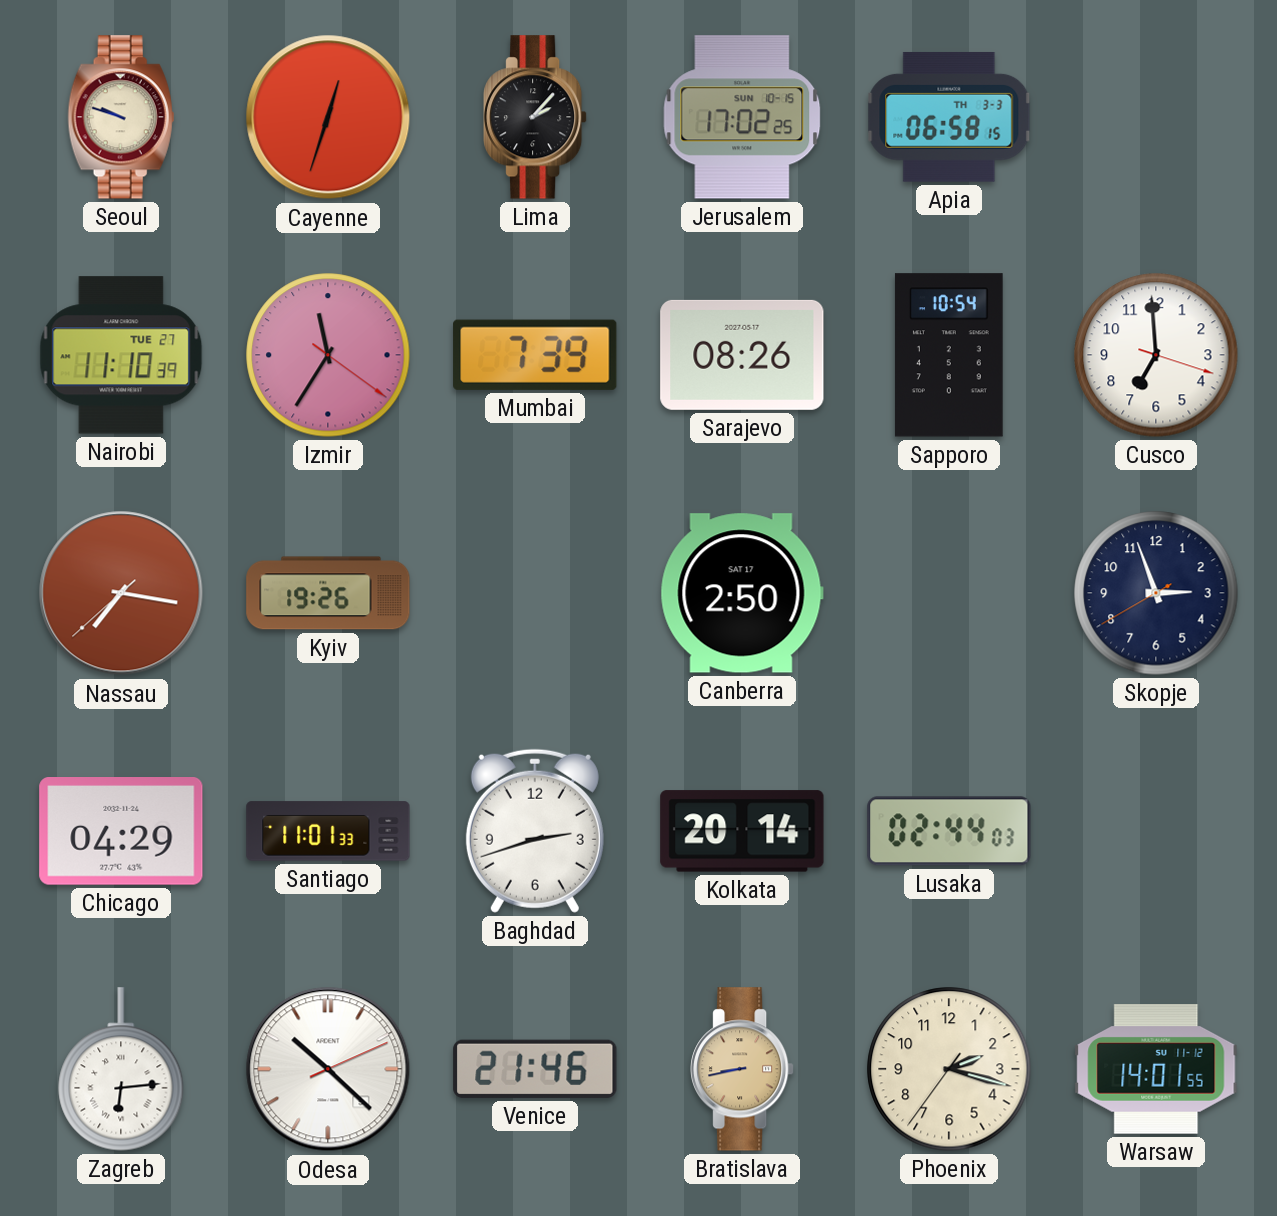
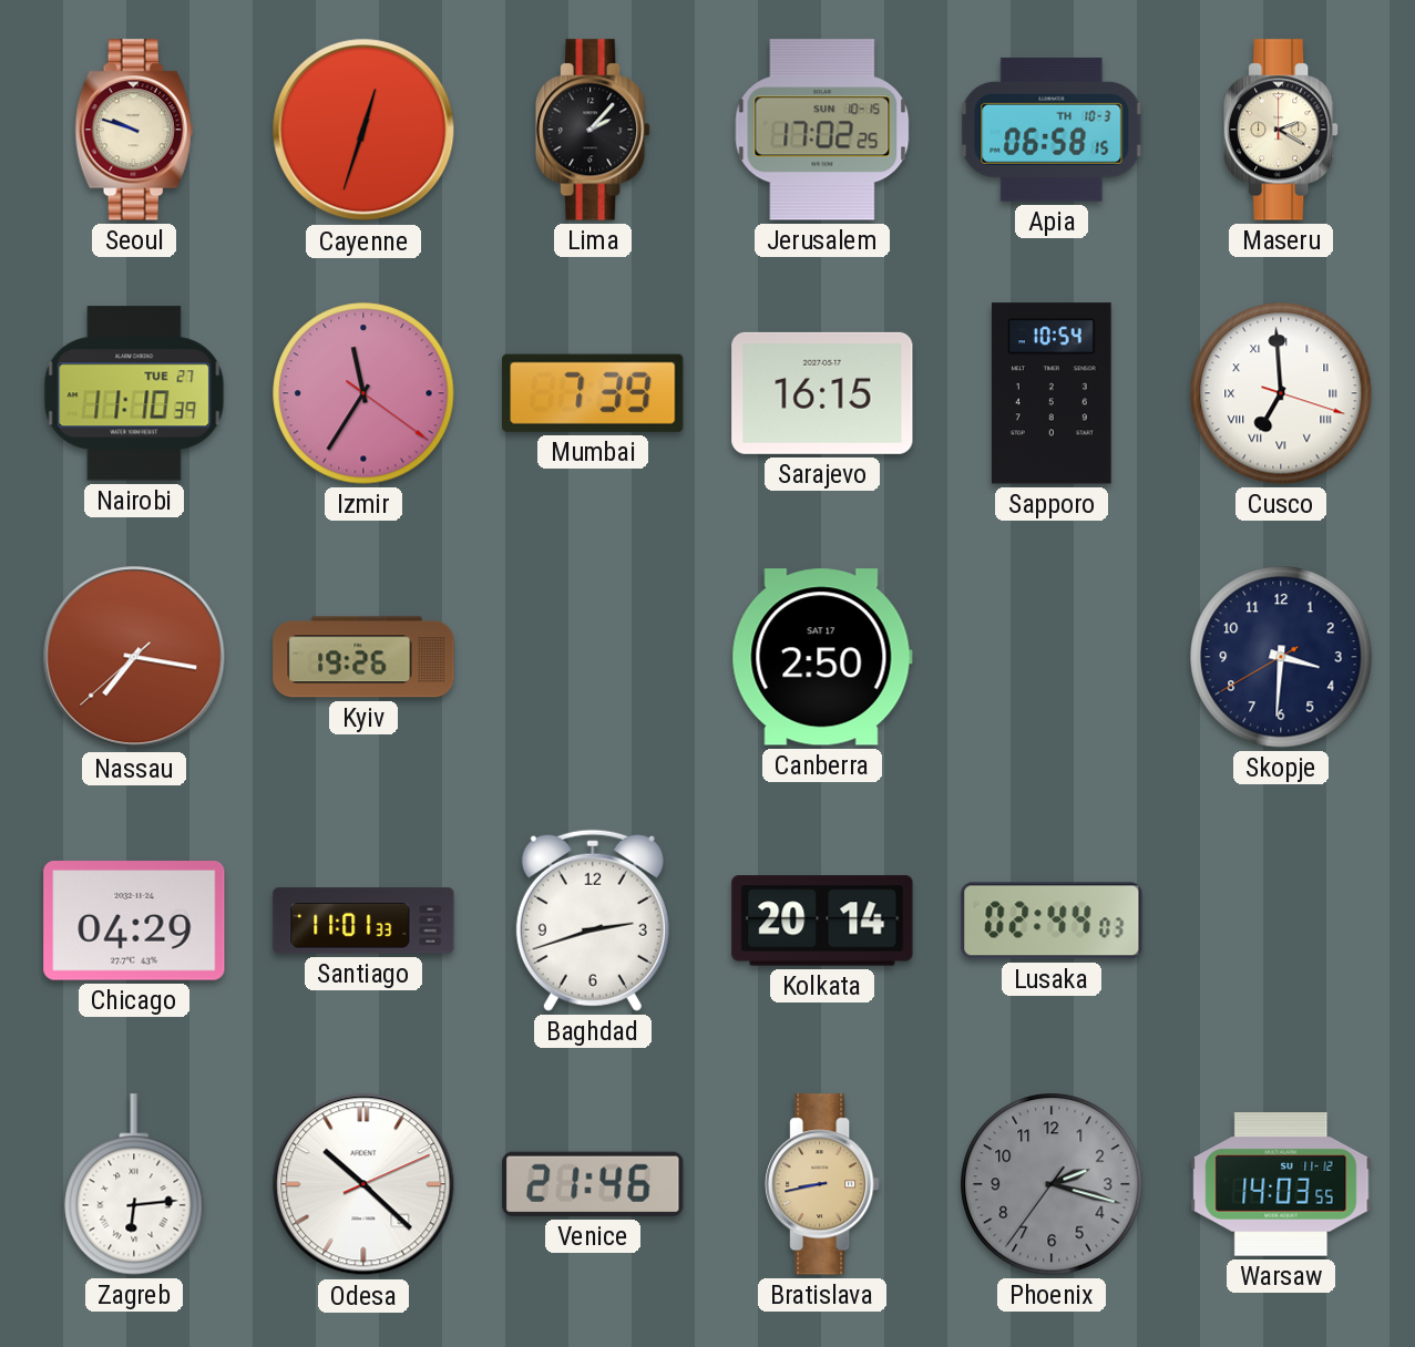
Apia date: TH 3-3 -> TH 10-3
Maseru: none -> 2:20
Sarajevo: 08:26 -> 16:15
Cusco numerals: Arabic -> Roman
Skopje: 2:56 -> 3:30
Phoenix dial: cream -> grey
Warsaw: 14:01 -> 14:03
